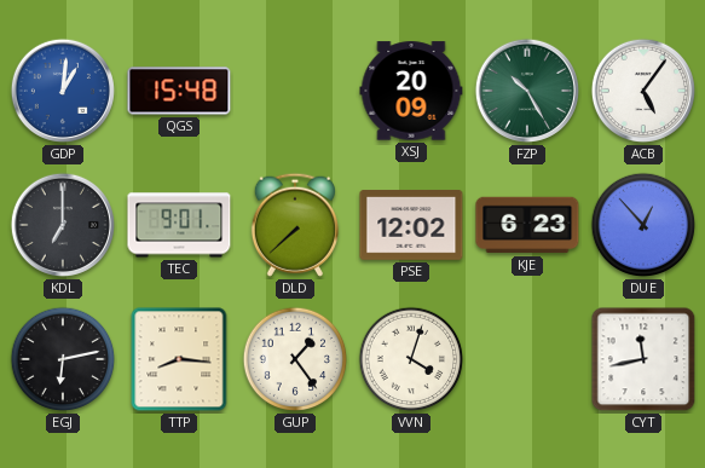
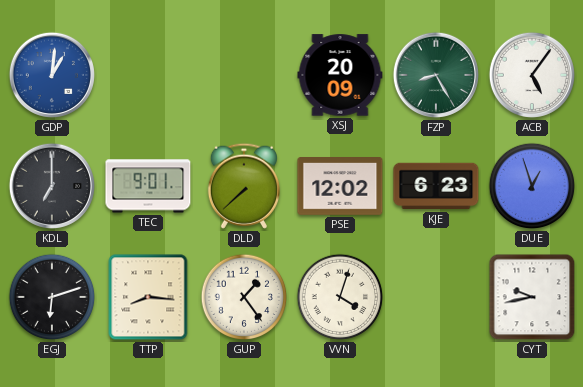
QGS: 15:48 -> none
FZP: 10:25 -> 8:25
DUE: 12:53 -> 12:57
EGJ: 6:13 -> 6:12
CYT: 11:43 -> 9:43
